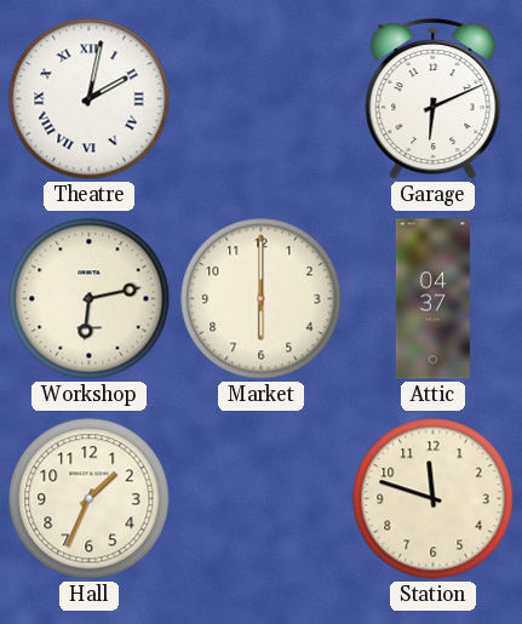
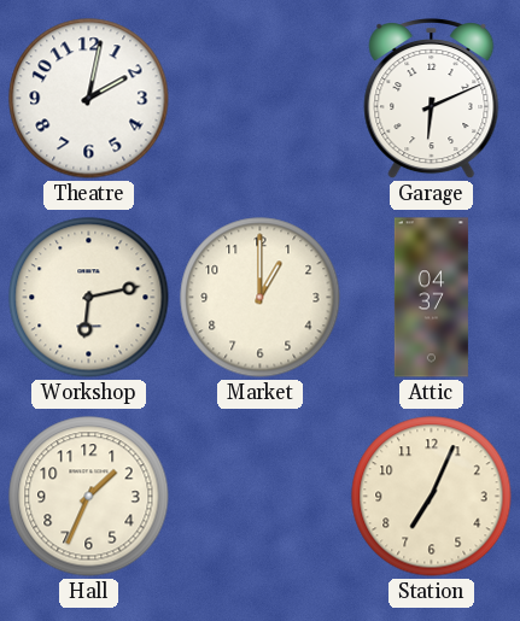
Theatre numerals: Roman -> Arabic
Market: 6:00 -> 1:00
Station: 11:48 -> 7:04
